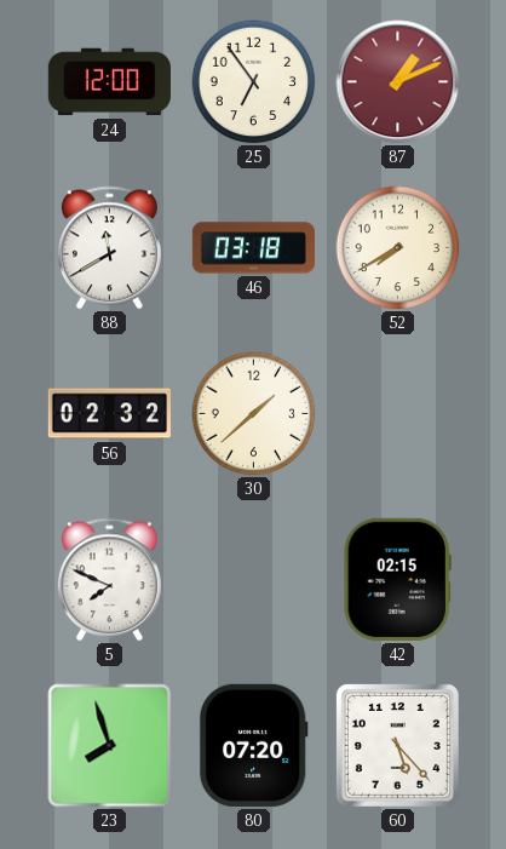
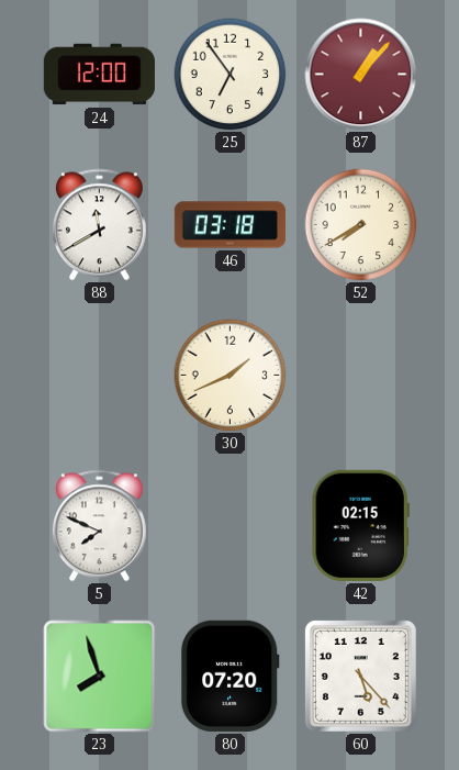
87: 1:11 -> 1:07
56: 02:32 -> none
30: 1:38 -> 1:41
